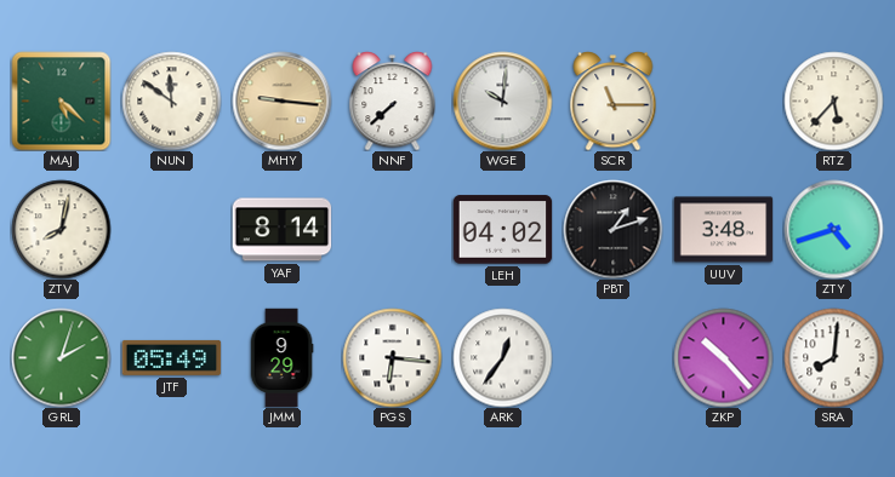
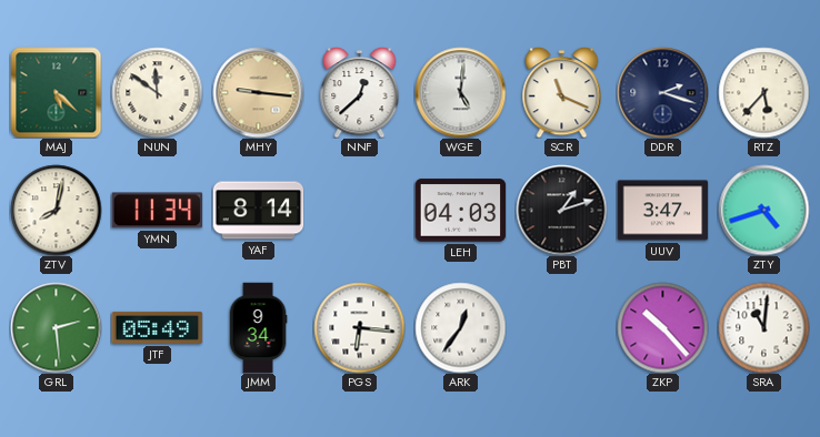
NNF: 7:38 -> 12:38
WGE: 10:01 -> 5:01
SCR: 11:15 -> 11:19
DDR: none -> 2:18
YMN: none -> 11:34
LEH: 04:02 -> 04:03
UUV: 3:48 -> 3:47
GRL: 2:03 -> 2:29
JMM: 9:29 -> 9:34
SRA: 8:01 -> 11:01
